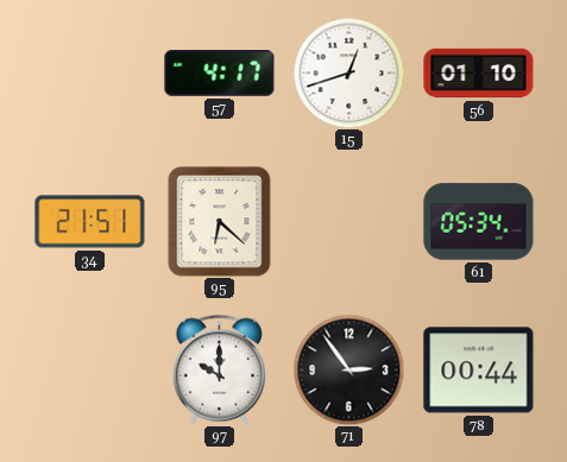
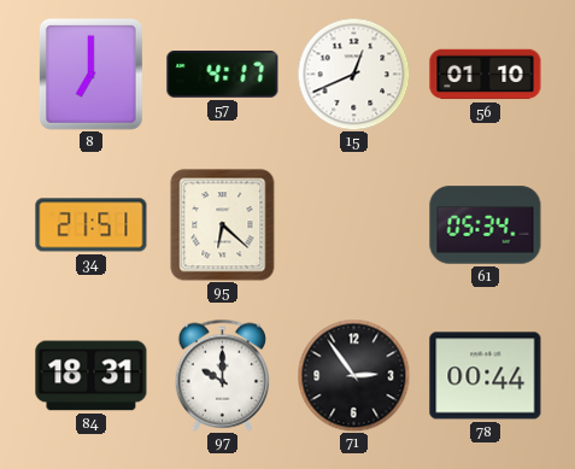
8: none -> 7:00
15: 12:42 -> 12:41
84: none -> 18:31
